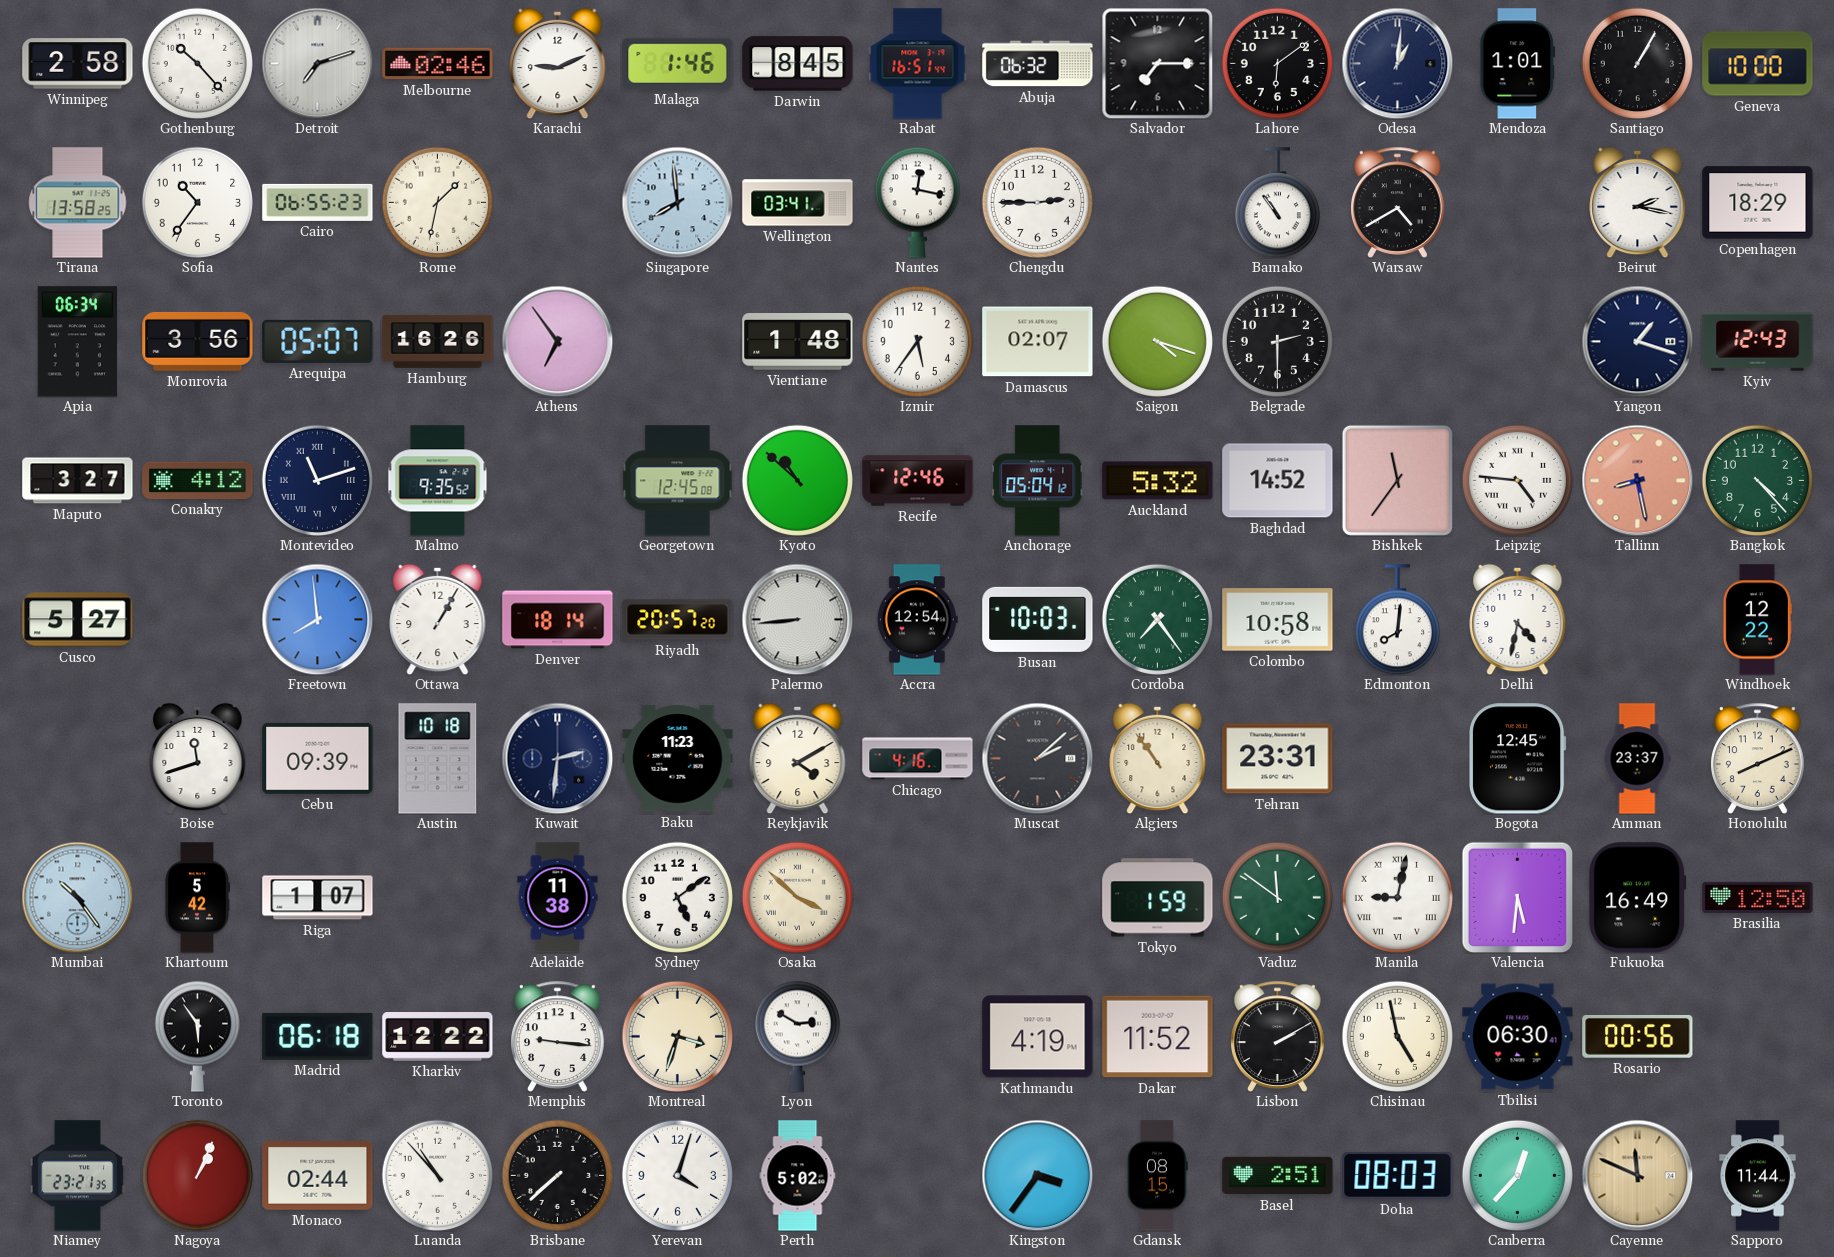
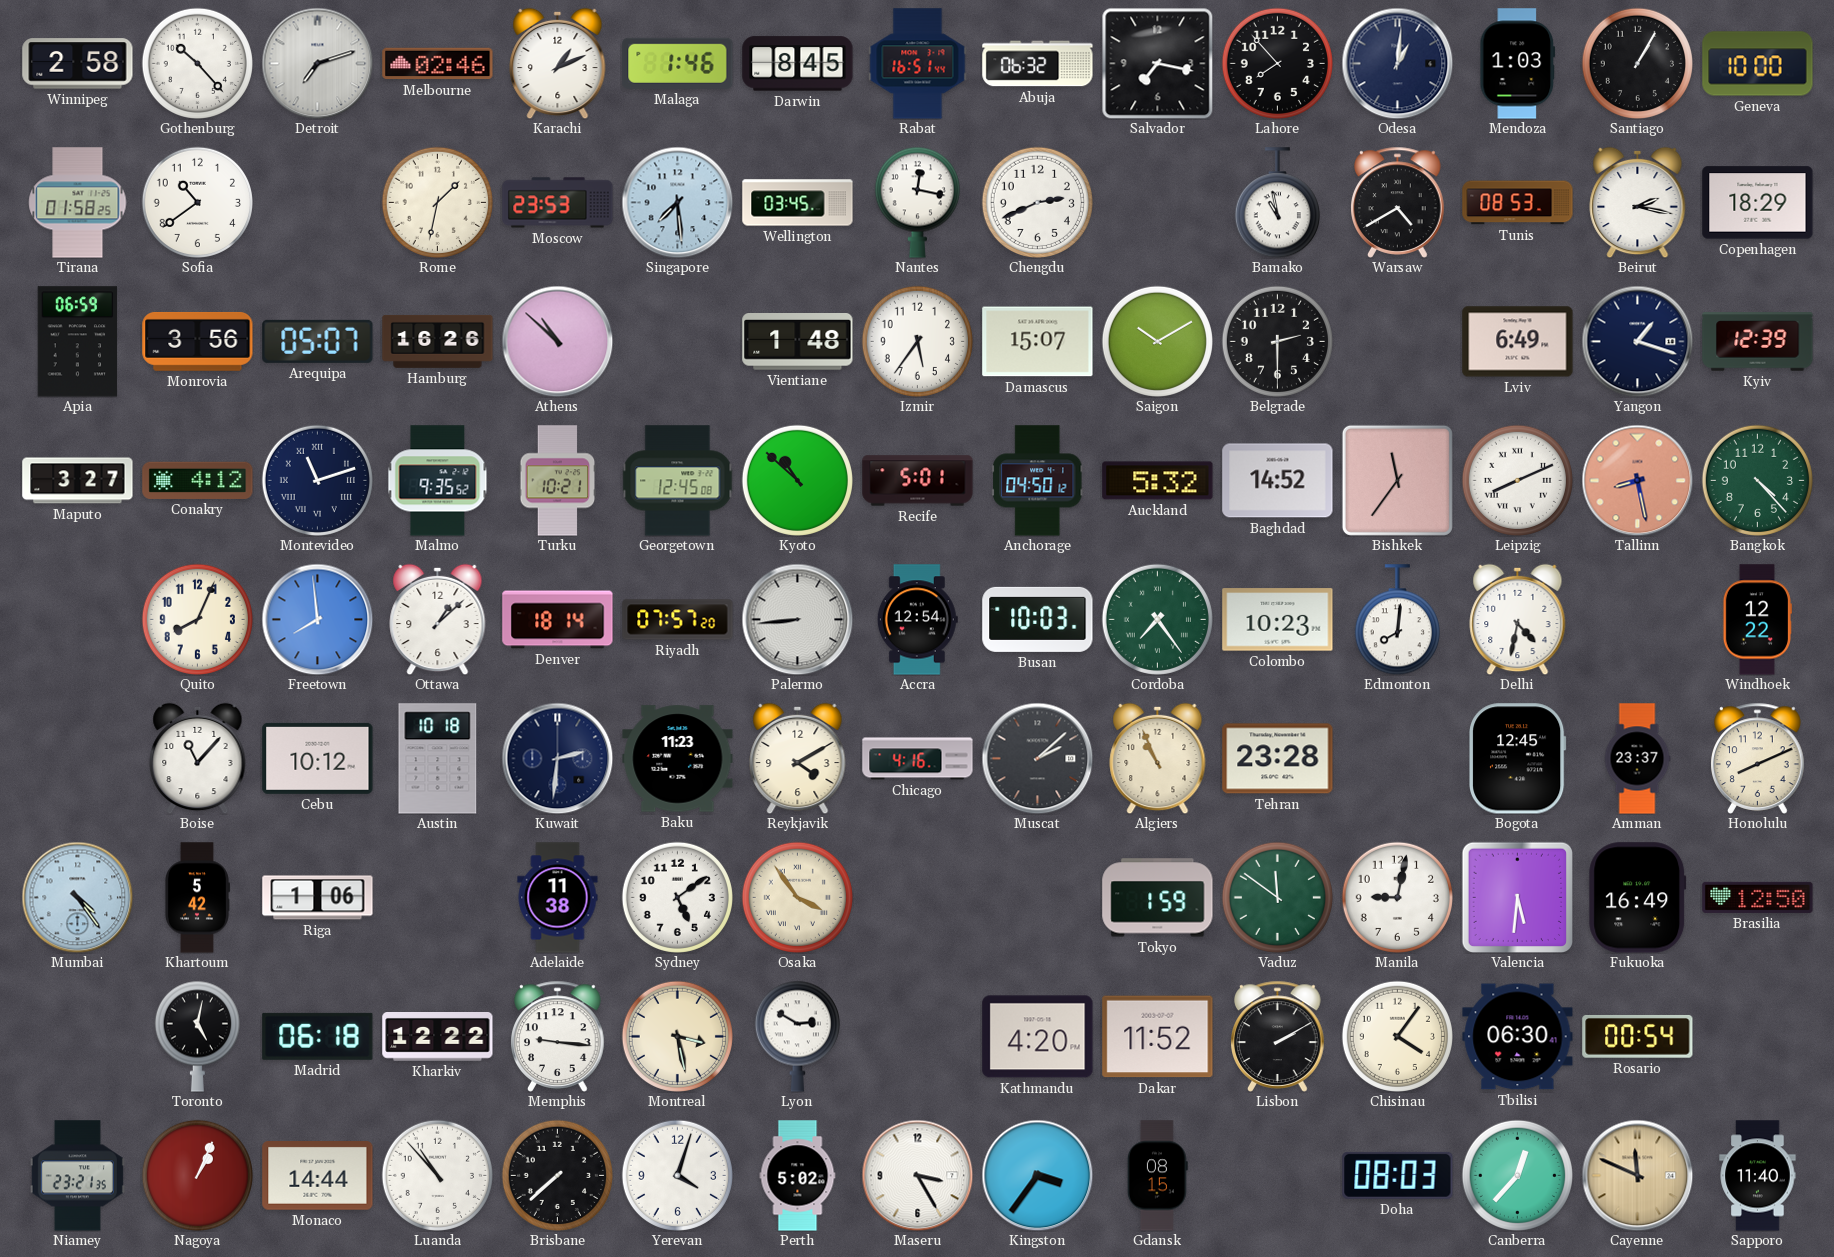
Karachi: 9:11 -> 1:11
Salvador: 7:15 -> 7:17
Lahore: 6:09 -> 7:53
Mendoza: 1:01 -> 1:03
Tirana: 13:58 -> 01:58
Sofia: 10:36 -> 10:39
Cairo: 06:55 -> none
Moscow: none -> 23:53
Singapore: 7:59 -> 7:29
Wellington: 03:41 -> 03:45
Chengdu: 2:45 -> 2:41
Bamako: 10:54 -> 10:58
Tunis: none -> 08:53
Apia: 06:34 -> 06:59
Athens: 6:54 -> 10:52
Damascus: 02:07 -> 15:07
Saigon: 4:18 -> 10:10
Lviv: none -> 6:49
Kyiv: 12:43 -> 12:39
Turku: none -> 10:21
Recife: 12:46 -> 5:01
Anchorage: 05:04 -> 04:50
Leipzig: 4:46 -> 8:11
Cusco: 5:27 -> none
Quito: none -> 8:04
Ottawa: 1:05 -> 1:08
Riyadh: 20:57 -> 07:57
Colombo: 10:58 -> 10:23
Boise: 11:42 -> 11:07
Cebu: 09:39 -> 10:12
Algiers: 10:54 -> 10:56
Tehran: 23:31 -> 23:28
Mumbai: 10:24 -> 4:24
Riga: 1:07 -> 1:06
Osaka: 3:52 -> 3:54
Manila numerals: Roman -> Arabic
Toronto: 5:54 -> 5:02
Montreal: 3:33 -> 3:28
Kathmandu: 4:19 -> 4:20
Chisinau: 4:58 -> 4:06
Rosario: 00:56 -> 00:54
Monaco: 02:44 -> 14:44
Maseru: none -> 3:25
Basel: 2:51 -> none
Sapporo: 11:44 -> 11:40
